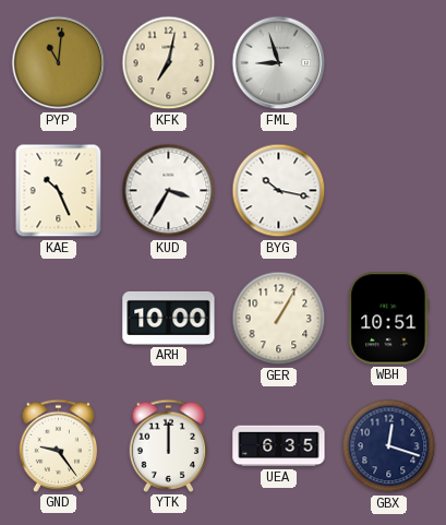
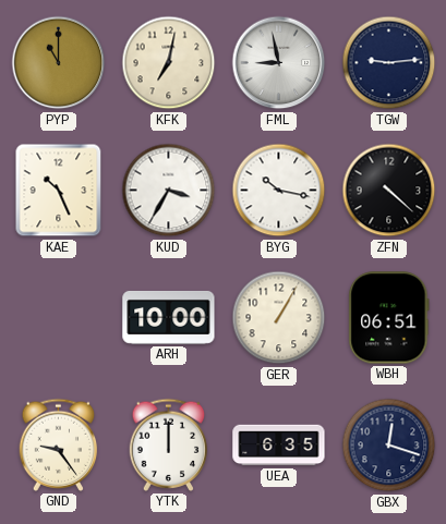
PYP: 11:01 -> 11:00
FML: 8:57 -> 8:58
TGW: none -> 9:14
ZFN: none -> 4:22
WBH: 10:51 -> 06:51
